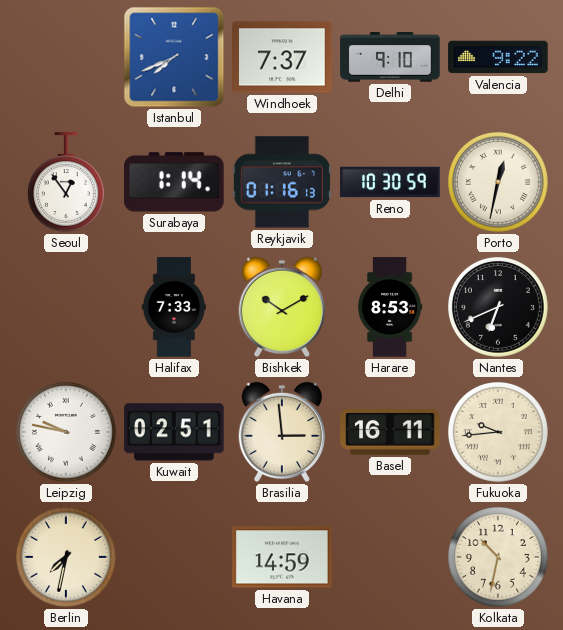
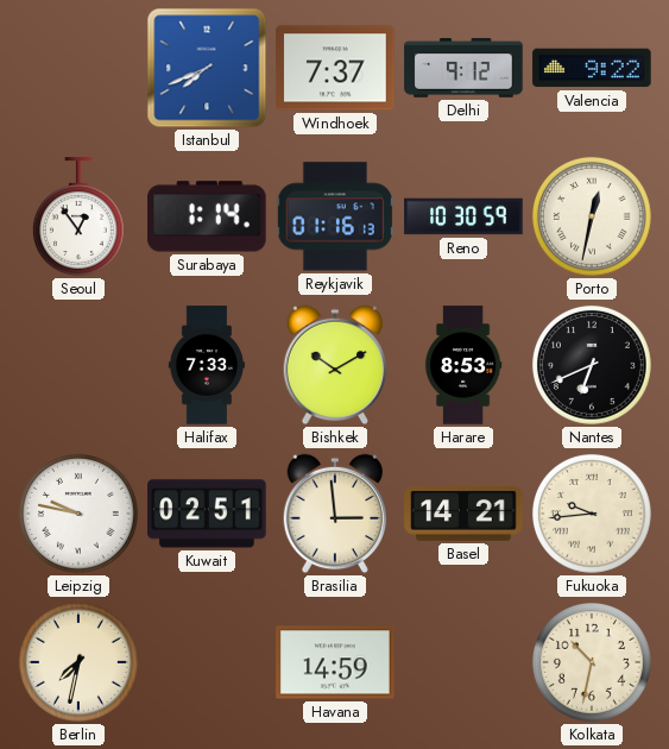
Delhi: 9:10 -> 9:12
Basel: 16:11 -> 14:21
